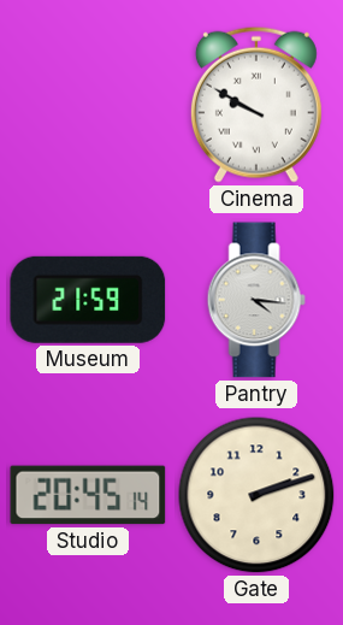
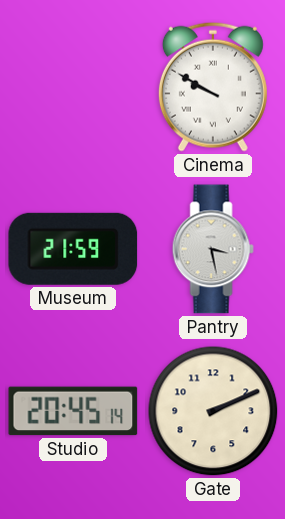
Pantry: 4:16 -> 3:28
Gate: 2:12 -> 2:11
